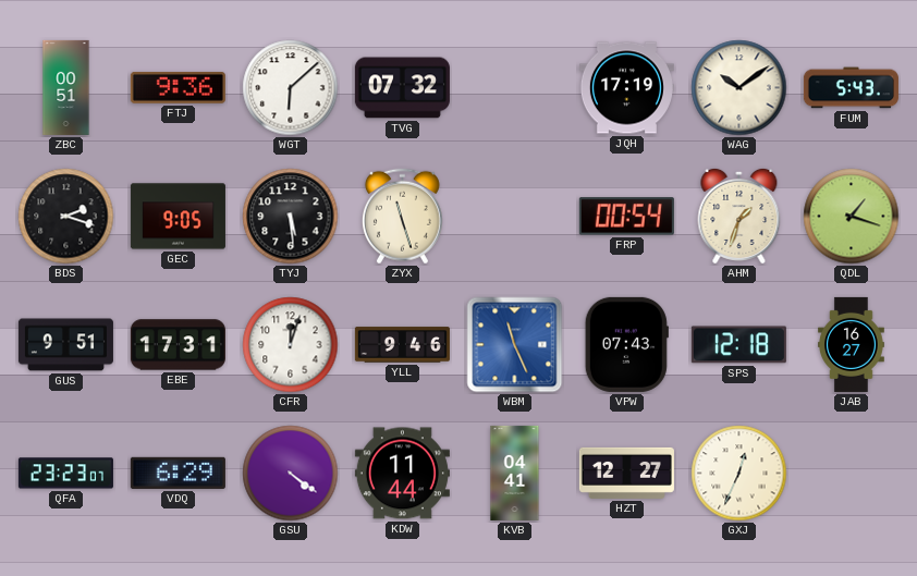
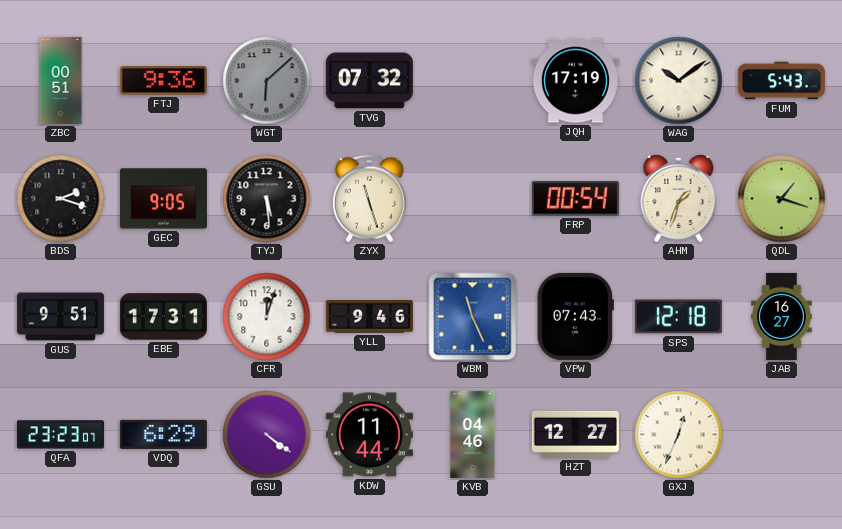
WGT dial: white -> grey
KVB: 04:41 -> 04:46
